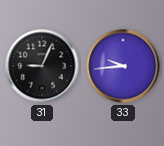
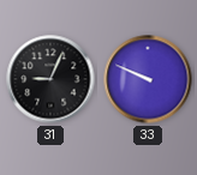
33: 9:44 -> 9:49
